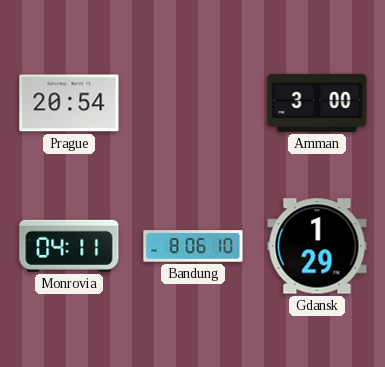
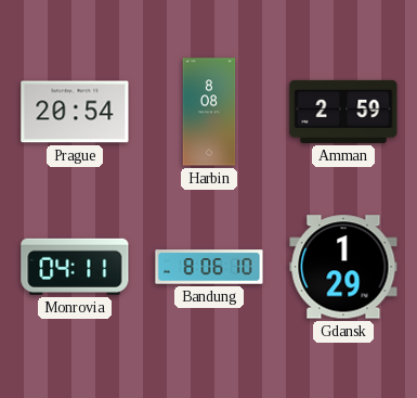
Harbin: none -> 8:08
Amman: 3:00 -> 2:59
